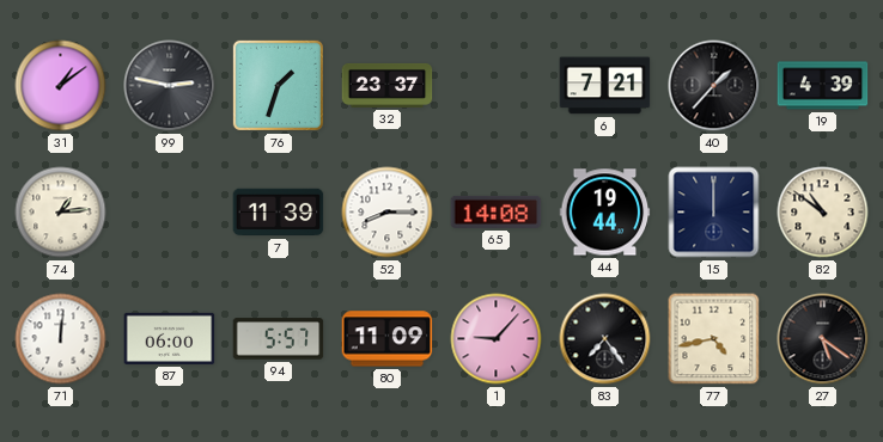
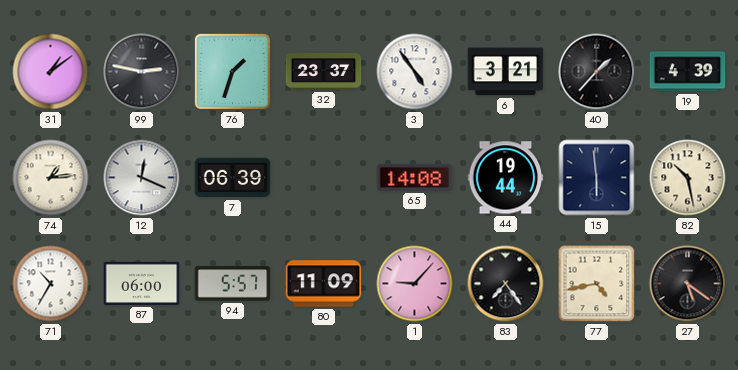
3: none -> 4:54
6: 7:21 -> 3:21
12: none -> 12:19
7: 11:39 -> 06:39
52: 8:15 -> none
15: 12:00 -> 5:59
82: 10:51 -> 10:28
71: 12:01 -> 10:35
